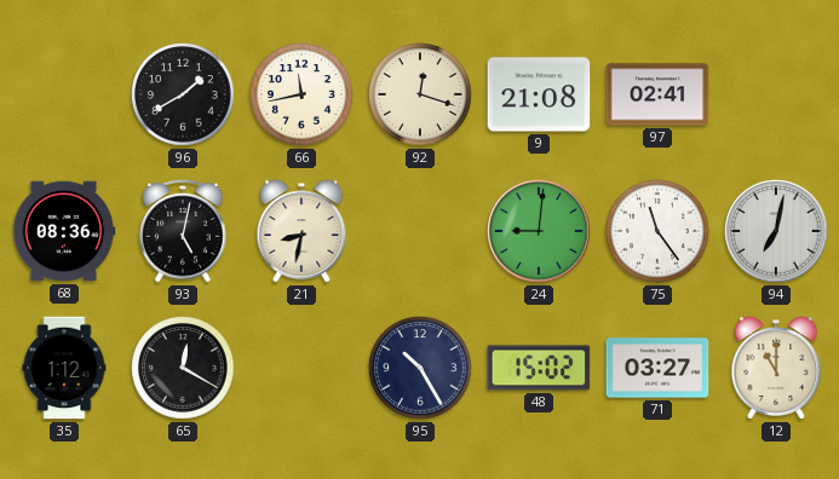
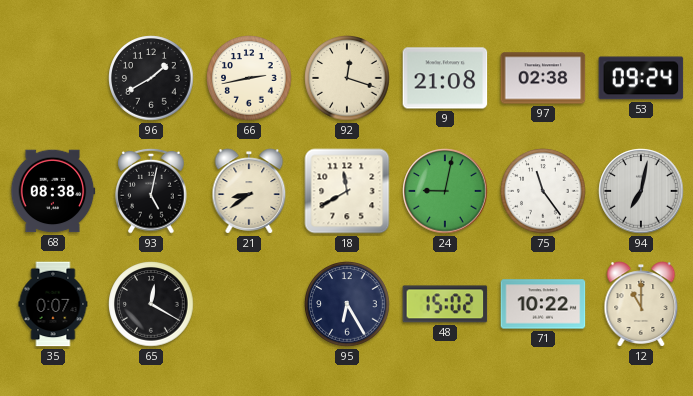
66: 11:43 -> 2:43
97: 02:41 -> 02:38
53: none -> 09:24
68: 08:36 -> 08:38
21: 8:32 -> 8:39
18: none -> 11:40
24: 9:01 -> 9:02
35: 1:12 -> 0:07
95: 10:25 -> 6:25
71: 03:27 -> 10:22
